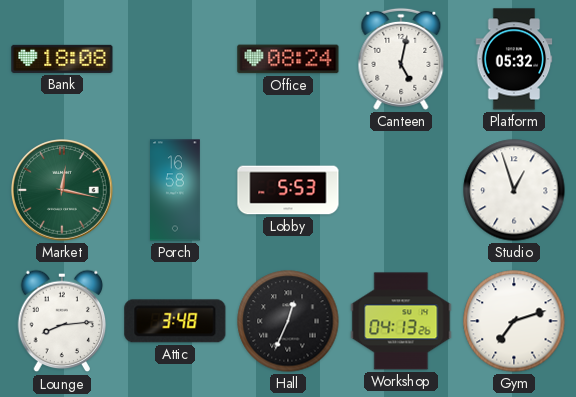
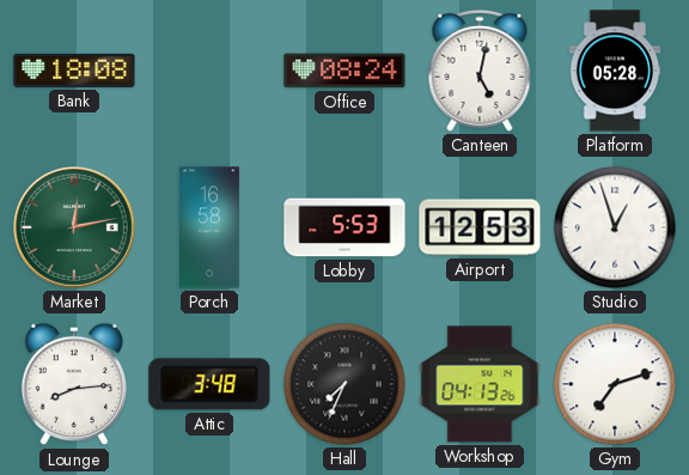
Platform: 05:32 -> 05:28
Market: 12:17 -> 12:13
Airport: none -> 12:53
Hall: 12:34 -> 7:34
